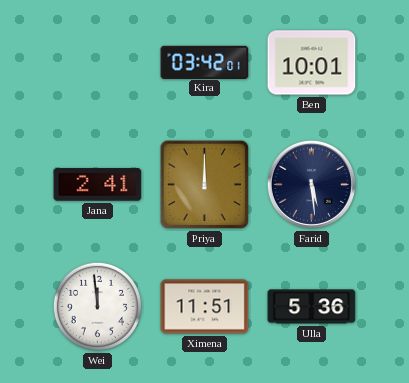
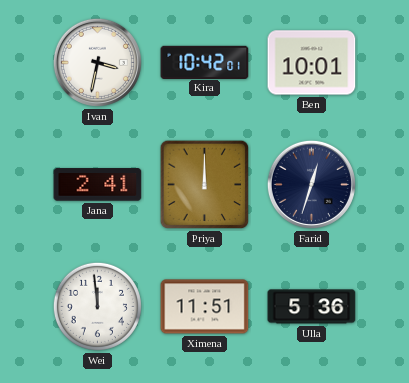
Ivan: none -> 3:32
Kira: 03:42 -> 10:42
Farid: 5:29 -> 12:33
